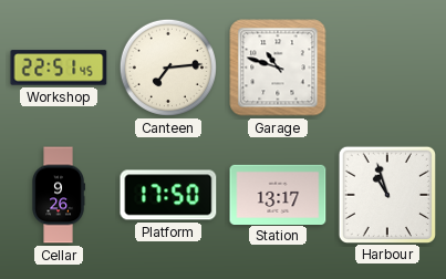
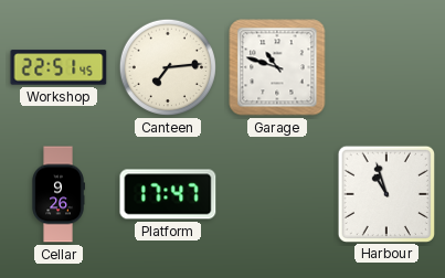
Platform: 17:50 -> 17:47
Station: 13:17 -> none
